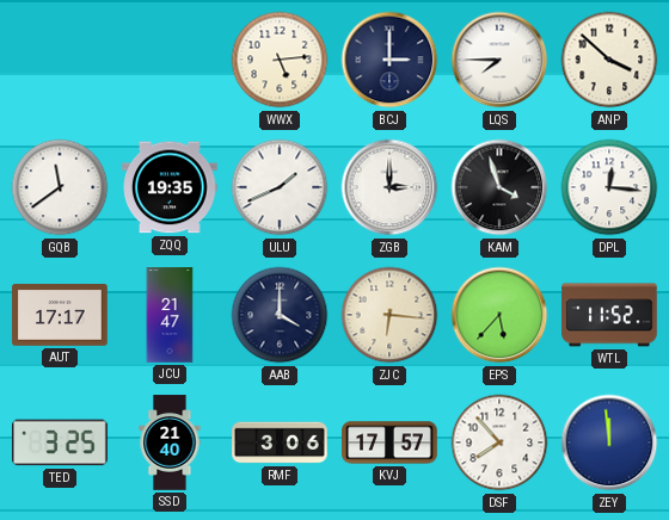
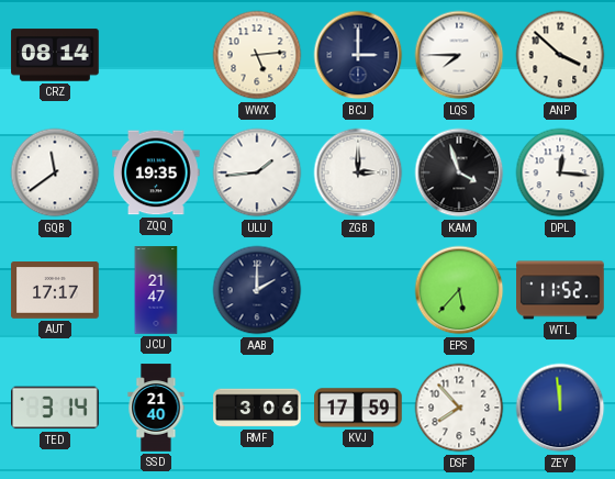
CRZ: none -> 08:14
ULU: 1:41 -> 1:44
AAB: 4:00 -> 2:00
ZJC: 6:16 -> none
TED: 3:25 -> 3:14
KVJ: 17:57 -> 17:59
